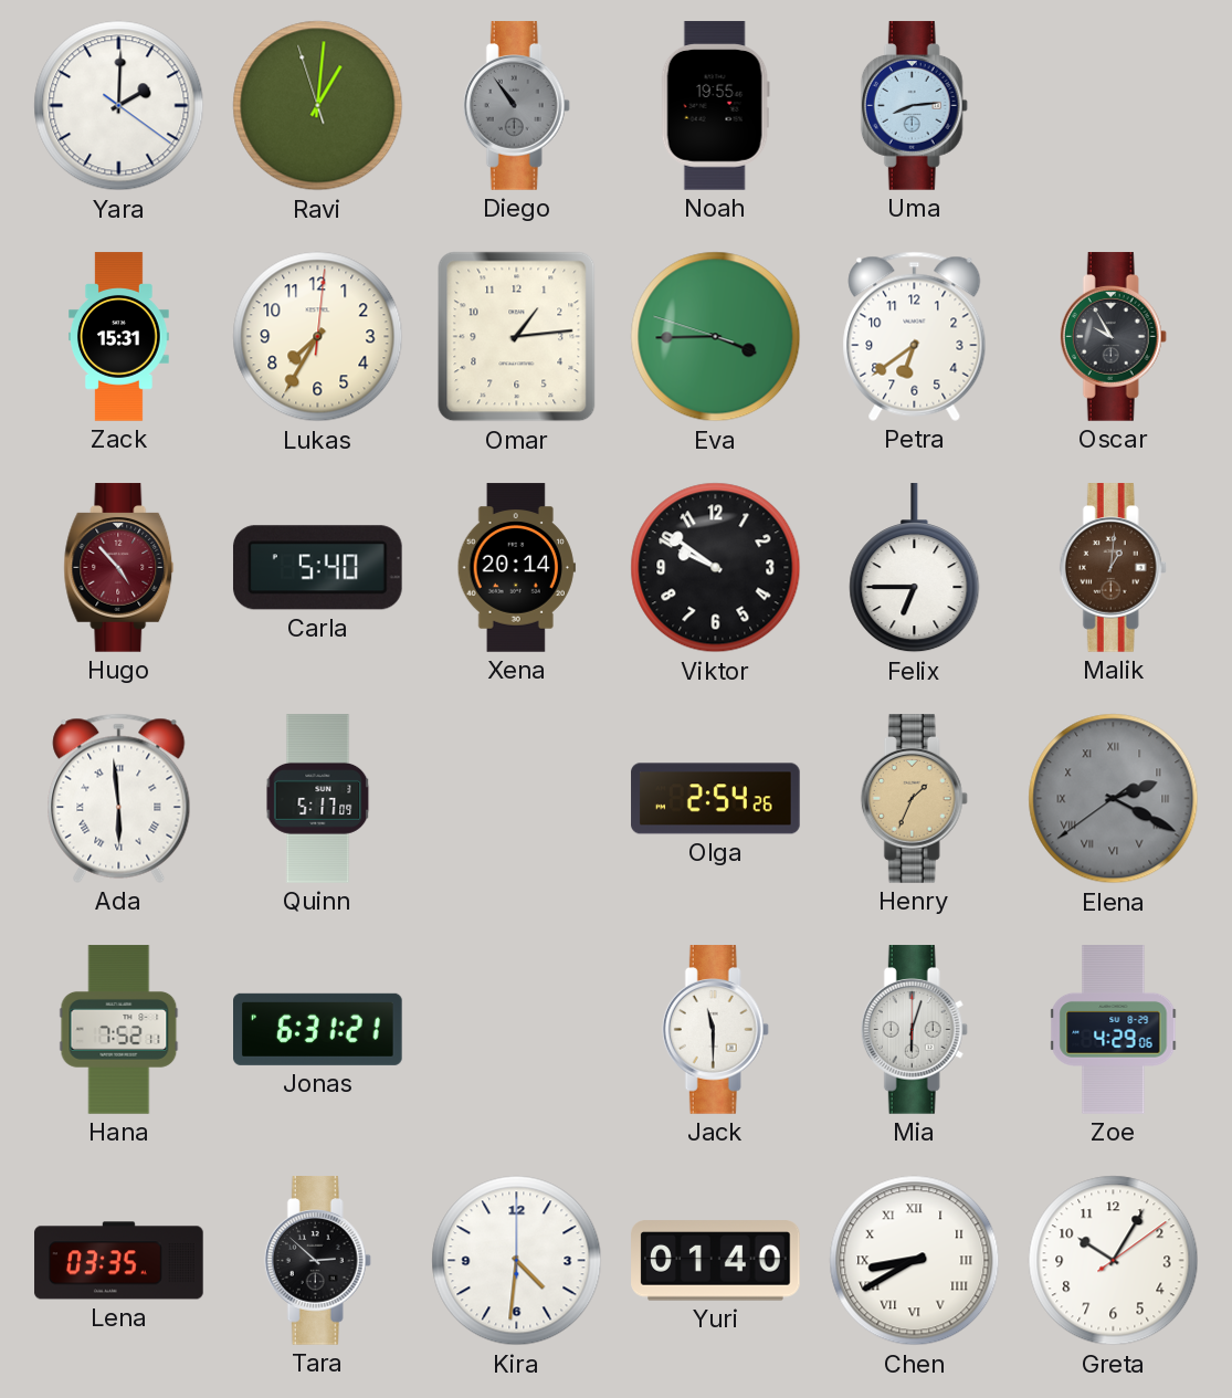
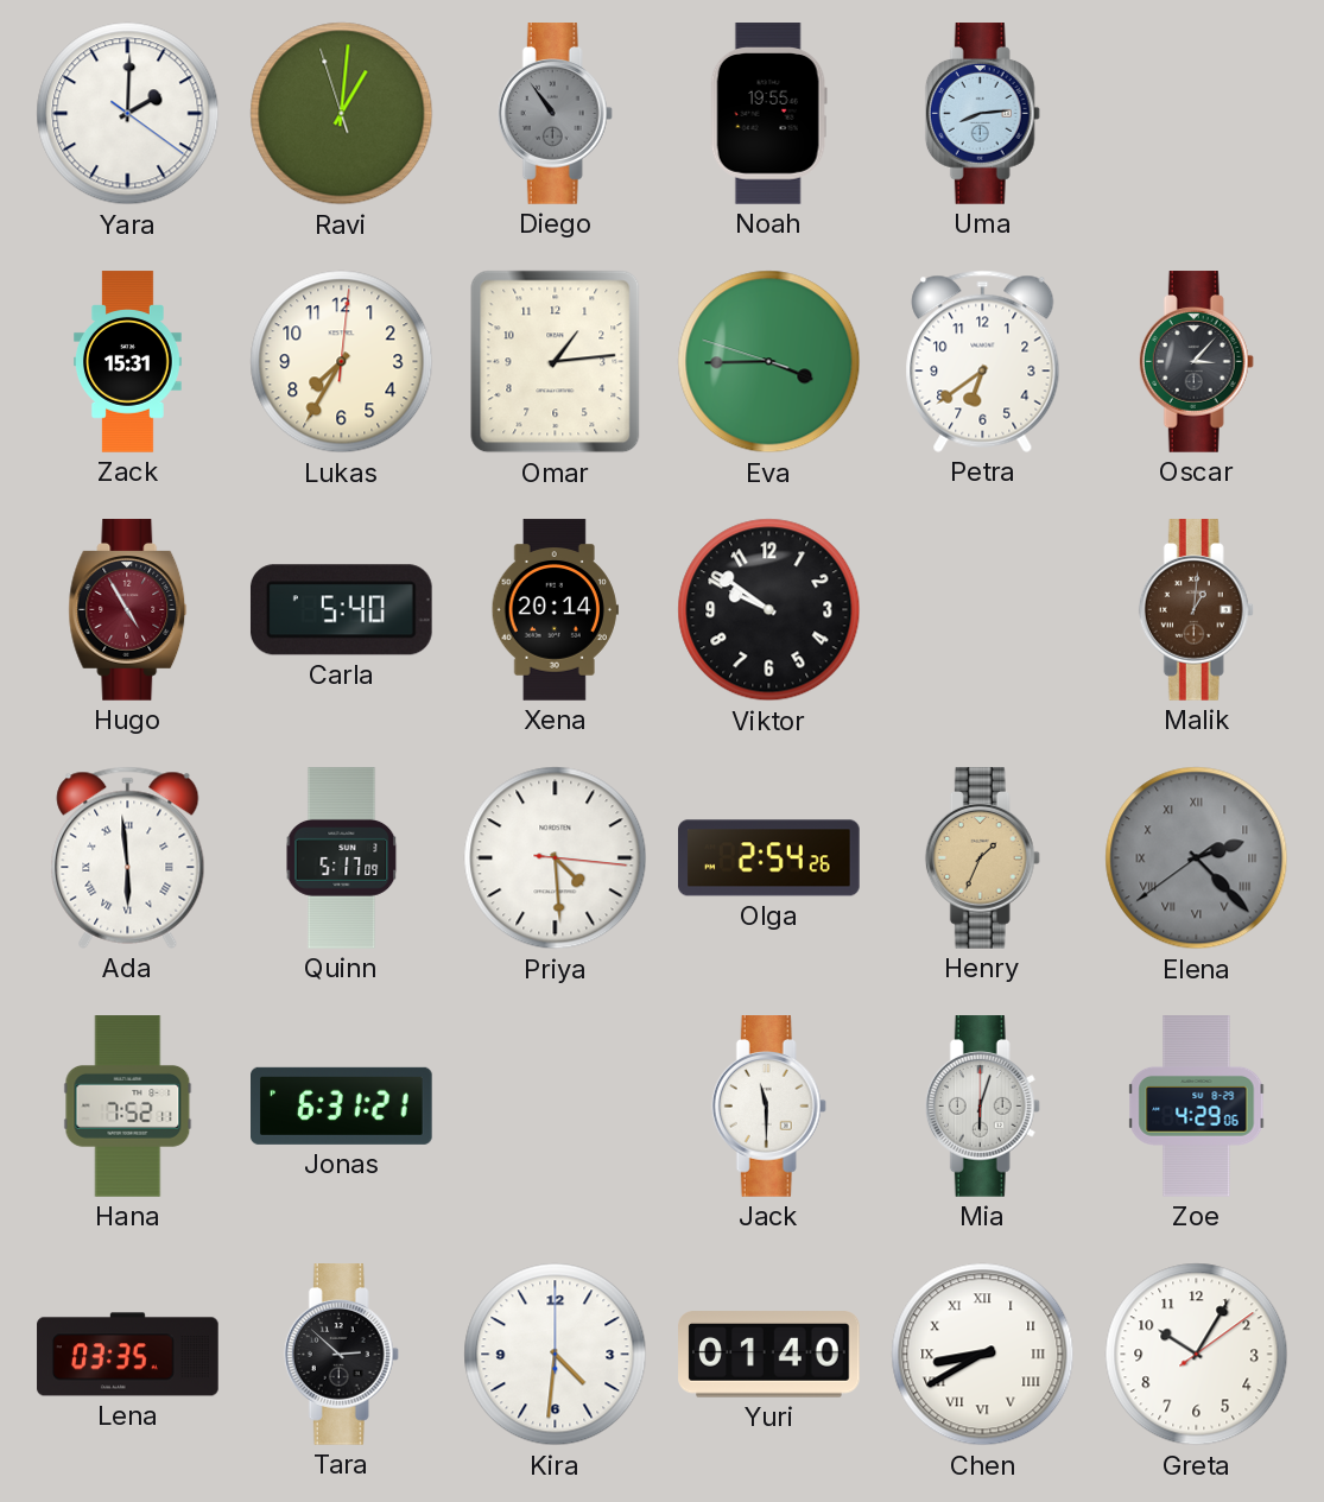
Oscar: 9:55 -> 3:07
Hugo: 4:53 -> 4:55
Felix: 6:45 -> none
Priya: none -> 4:29
Elena: 2:19 -> 2:22
